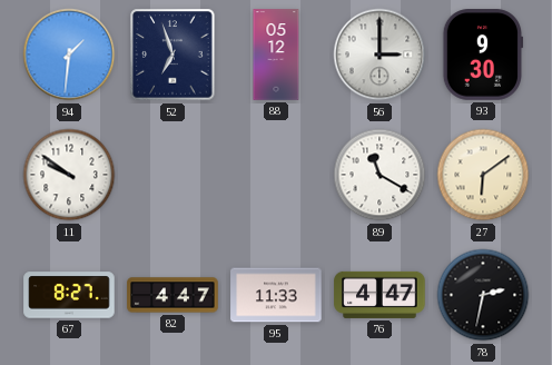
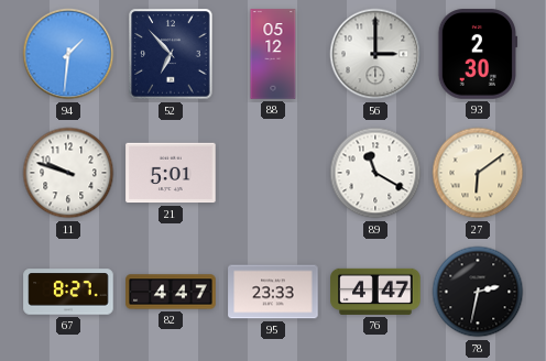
52: 6:57 -> 6:53
93: 9:30 -> 2:30
11: 9:51 -> 9:48
21: none -> 5:01
95: 11:33 -> 23:33
